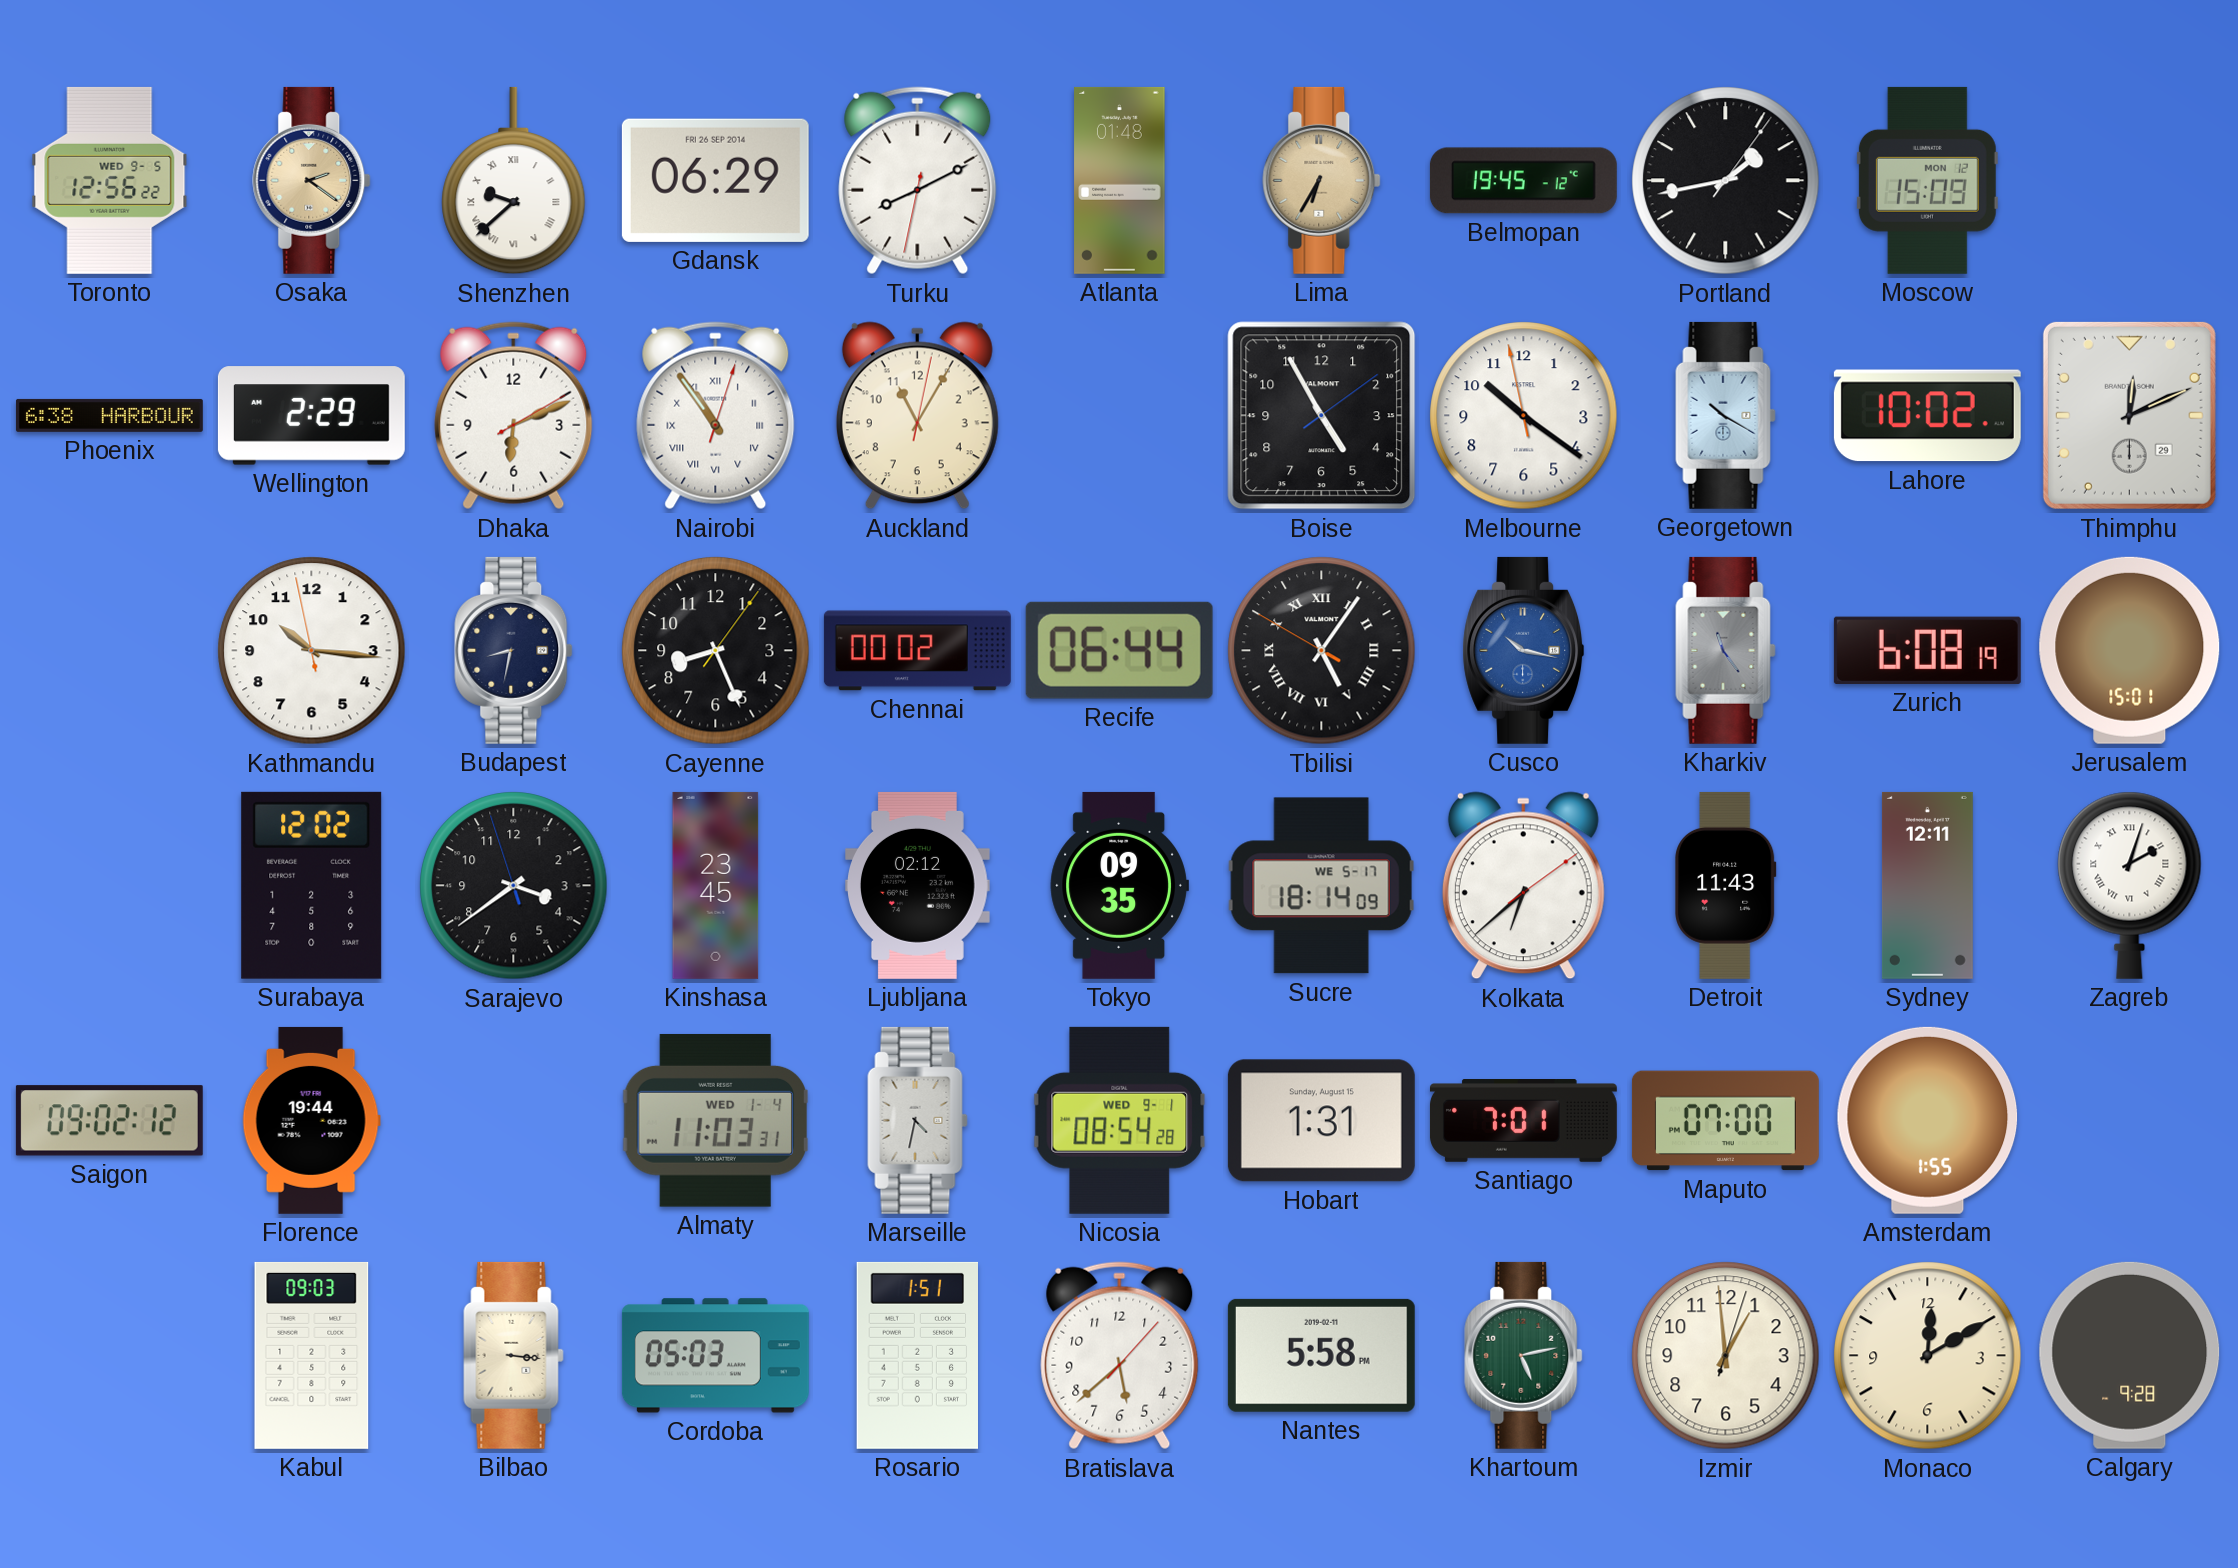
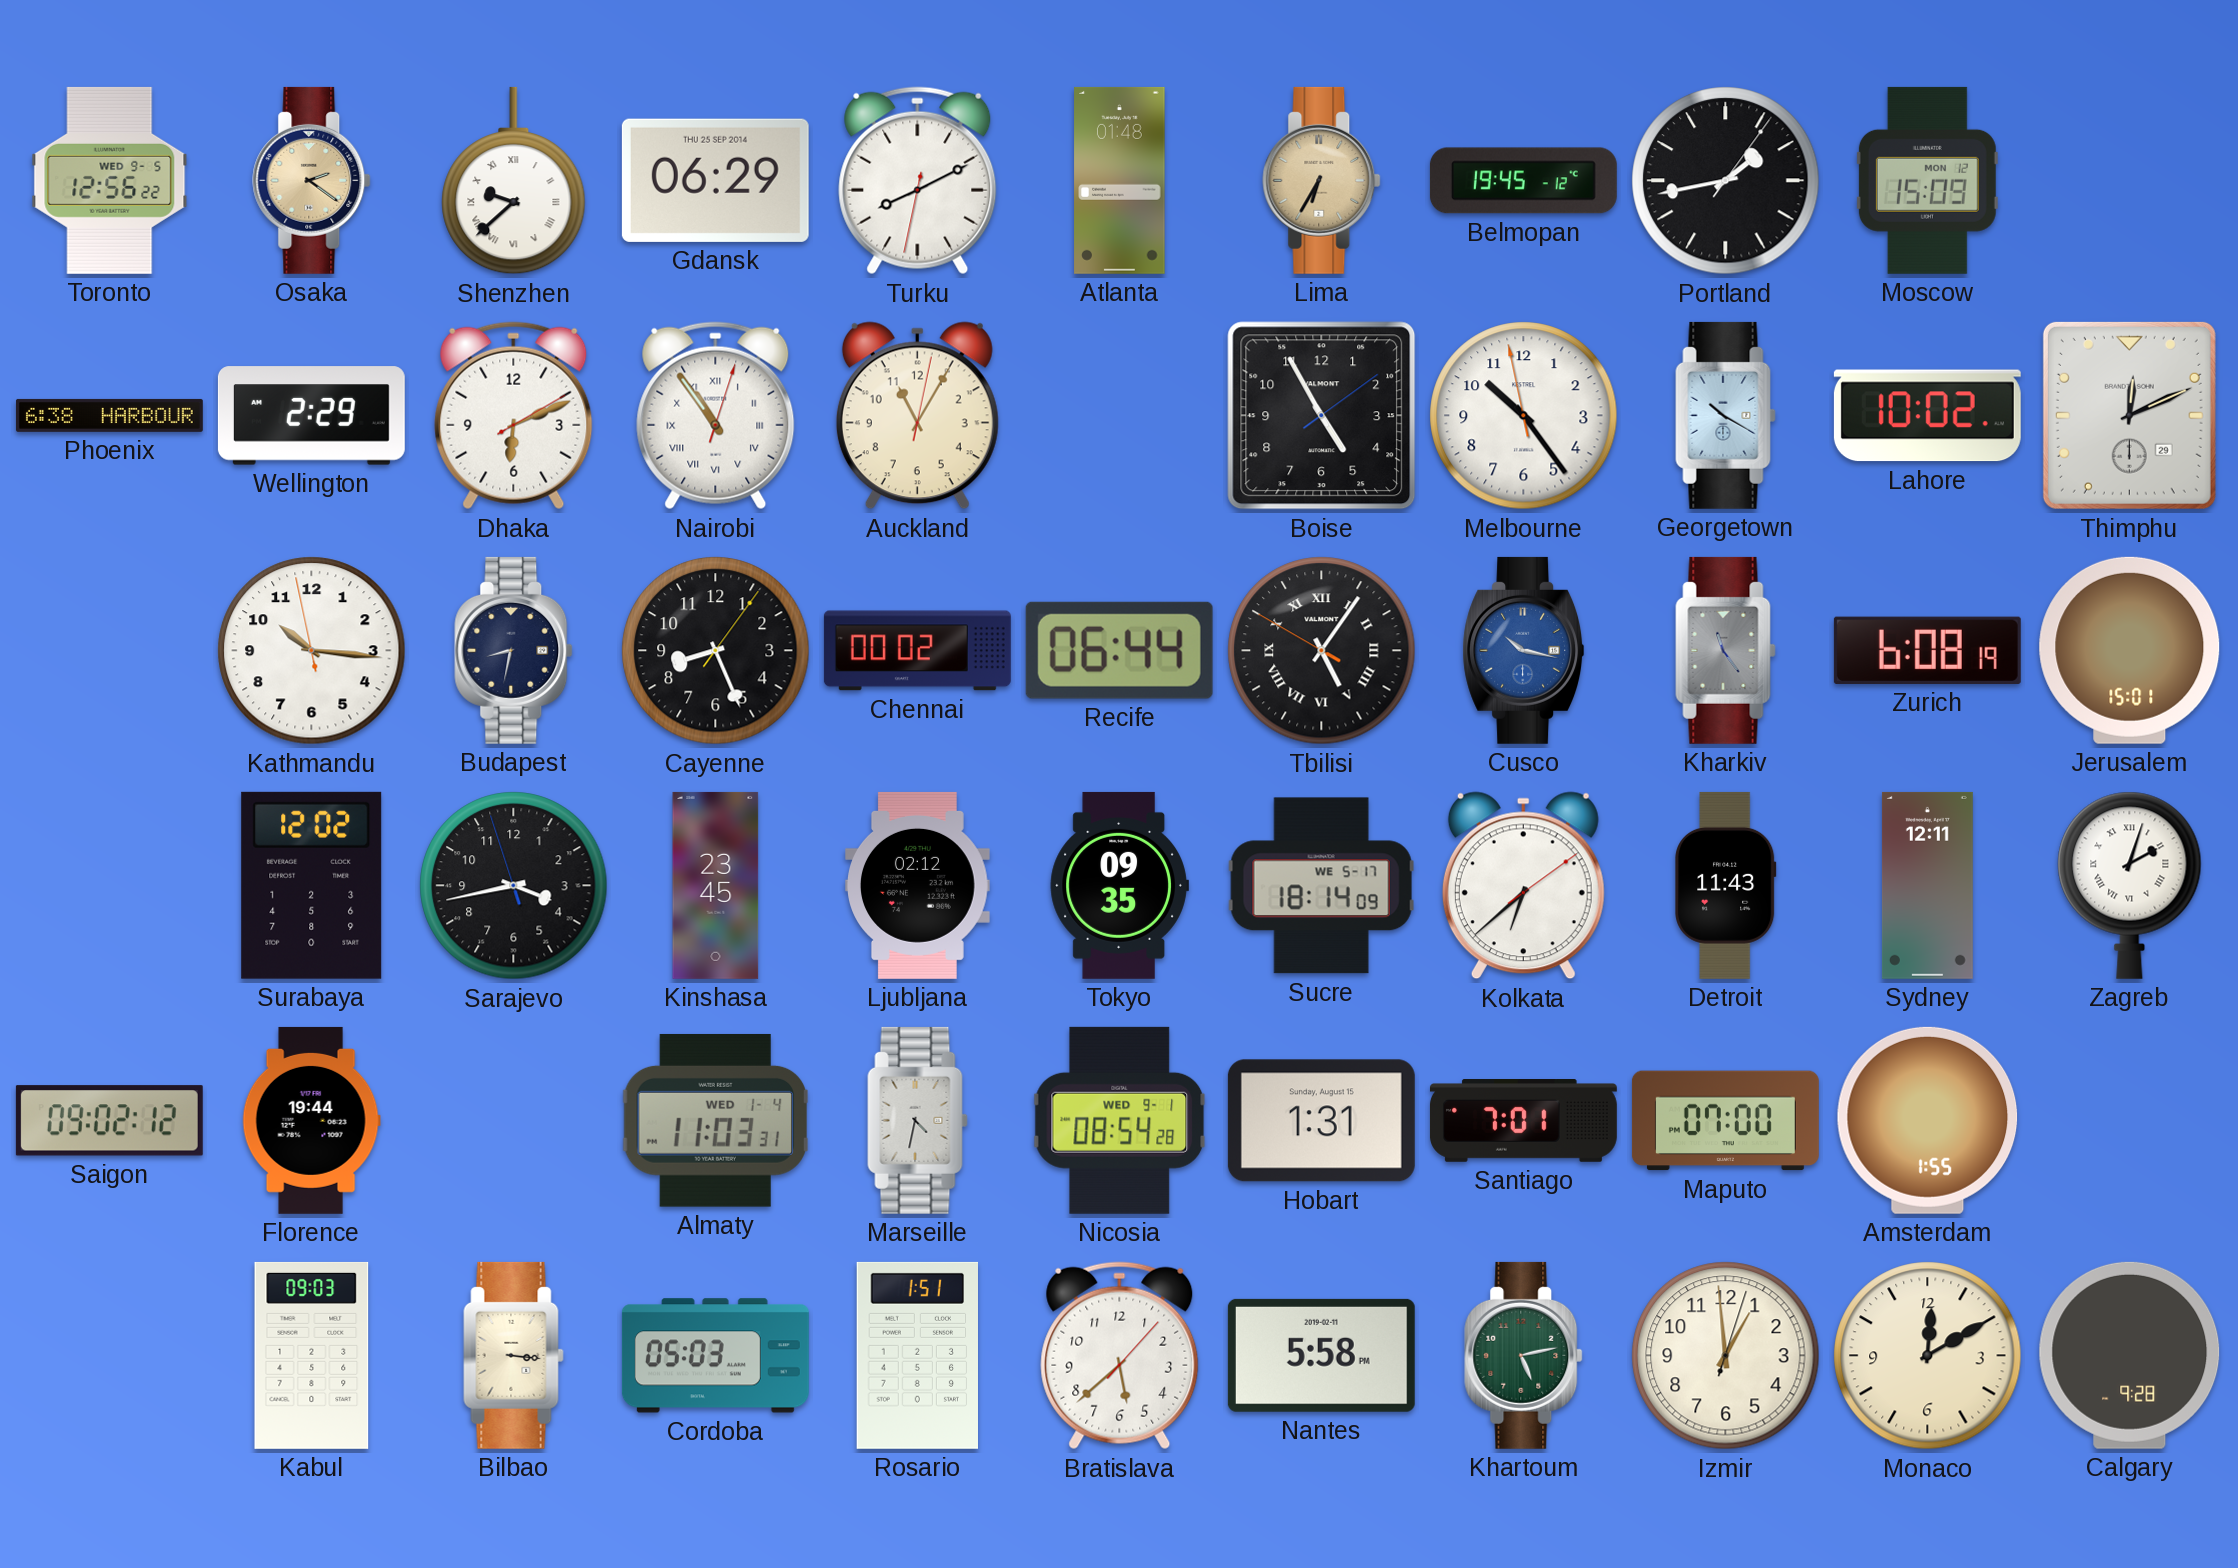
Gdansk date: FRI 26 SEP 2014 -> THU 25 SEP 2014
Melbourne: 10:20 -> 10:23
Sarajevo: 3:38 -> 3:42
